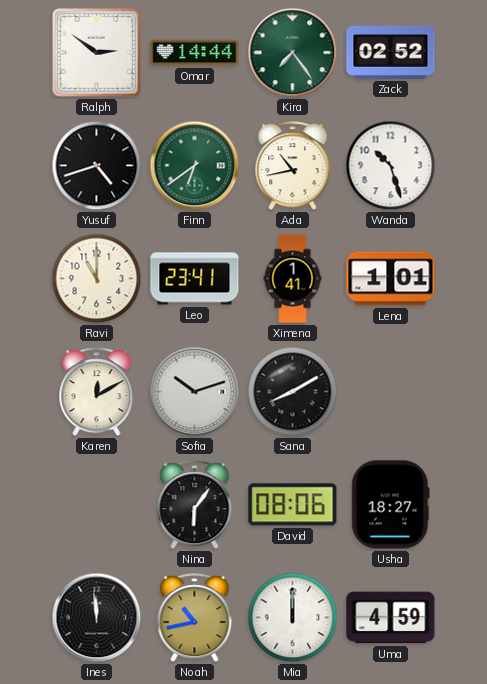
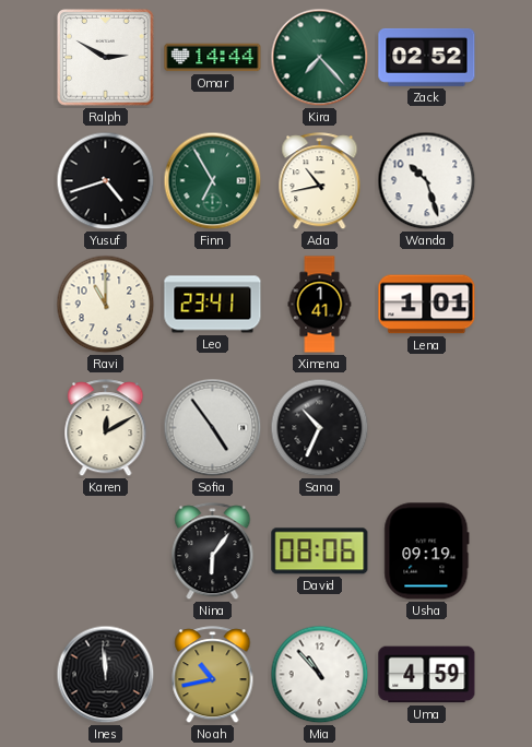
Ralph: 2:51 -> 2:50
Kira: 7:24 -> 7:23
Finn: 6:39 -> 6:55
Sofia: 10:12 -> 4:54
Sana: 8:10 -> 10:34
Usha: 18:27 -> 09:19
Mia: 12:00 -> 10:53
